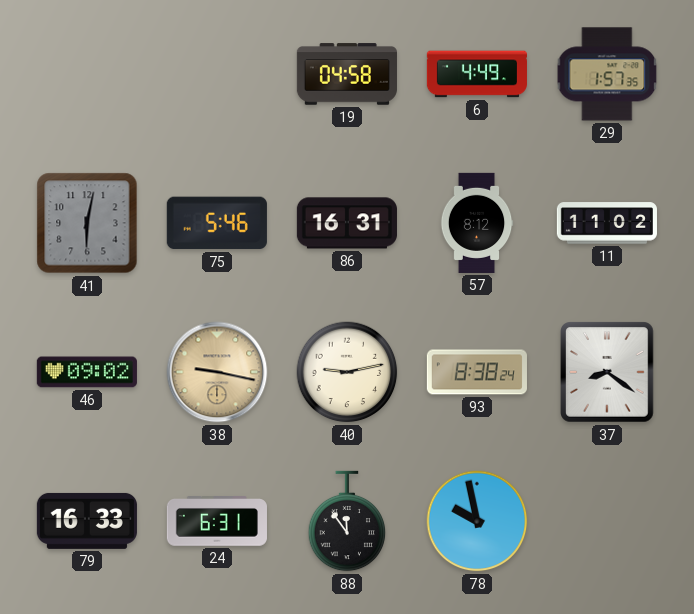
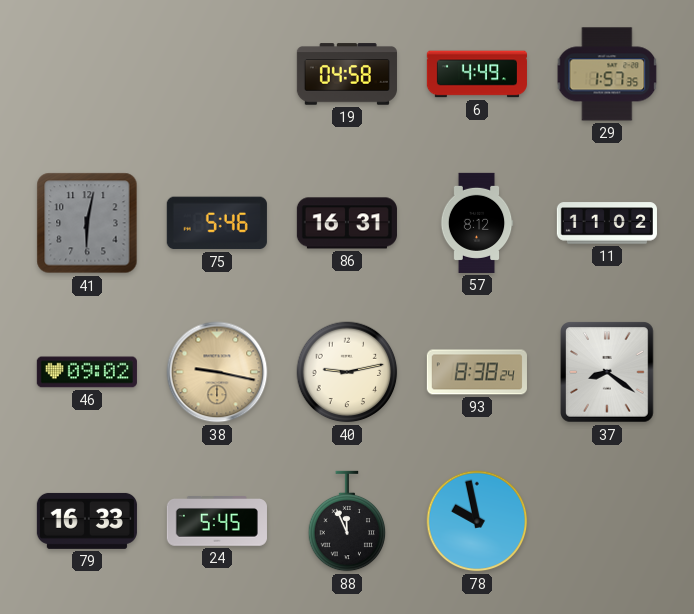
24: 6:31 -> 5:45
88: 11:54 -> 11:56
